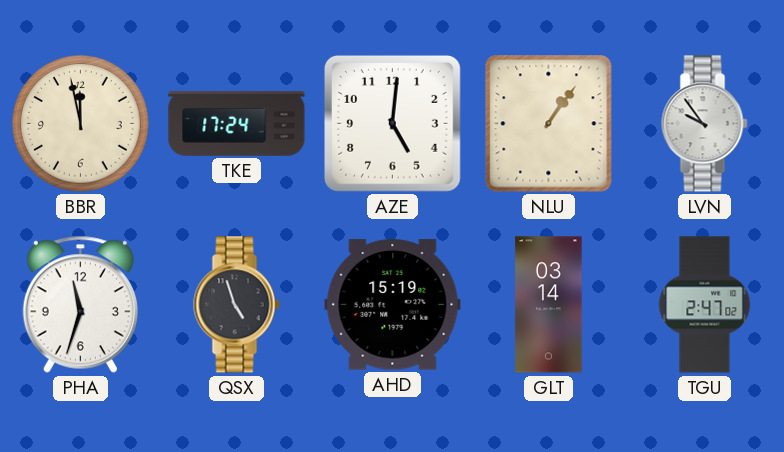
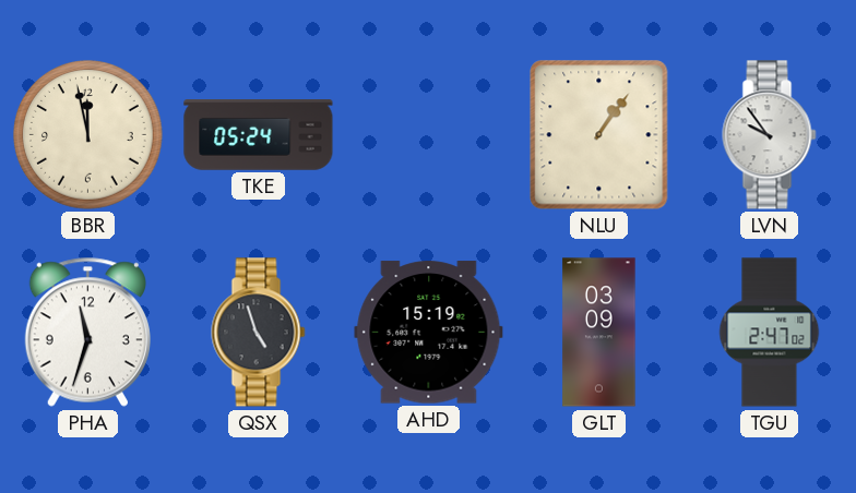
TKE: 17:24 -> 05:24
AZE: 5:01 -> none
GLT: 03:14 -> 03:09
